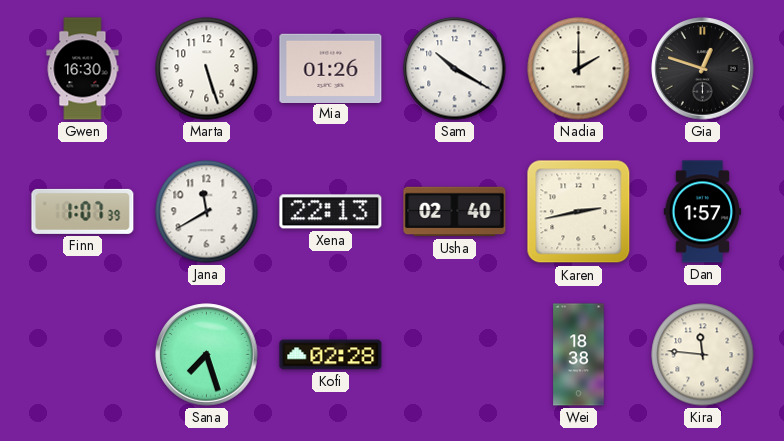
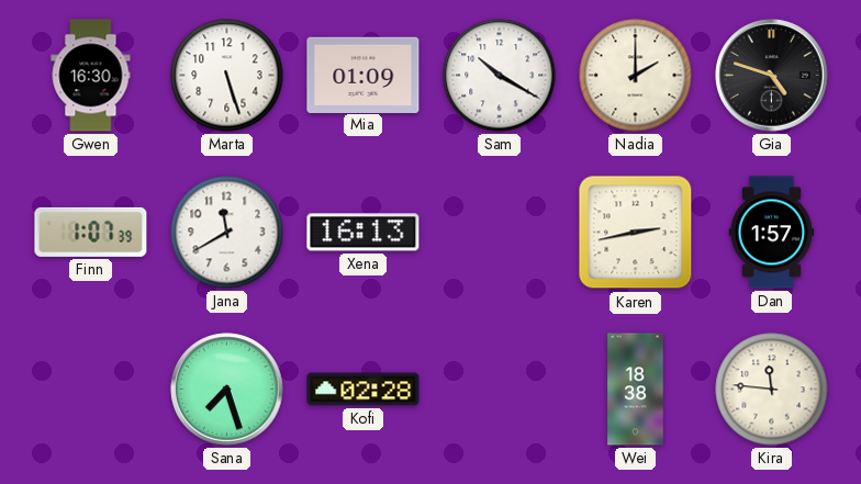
Mia: 01:26 -> 01:09
Gia: 12:48 -> 4:48
Xena: 22:13 -> 16:13
Usha: 02:40 -> none
